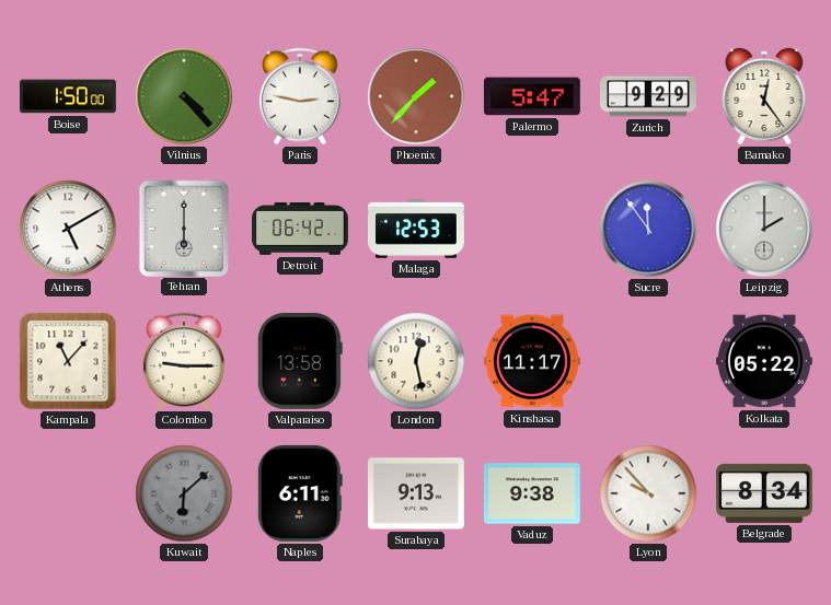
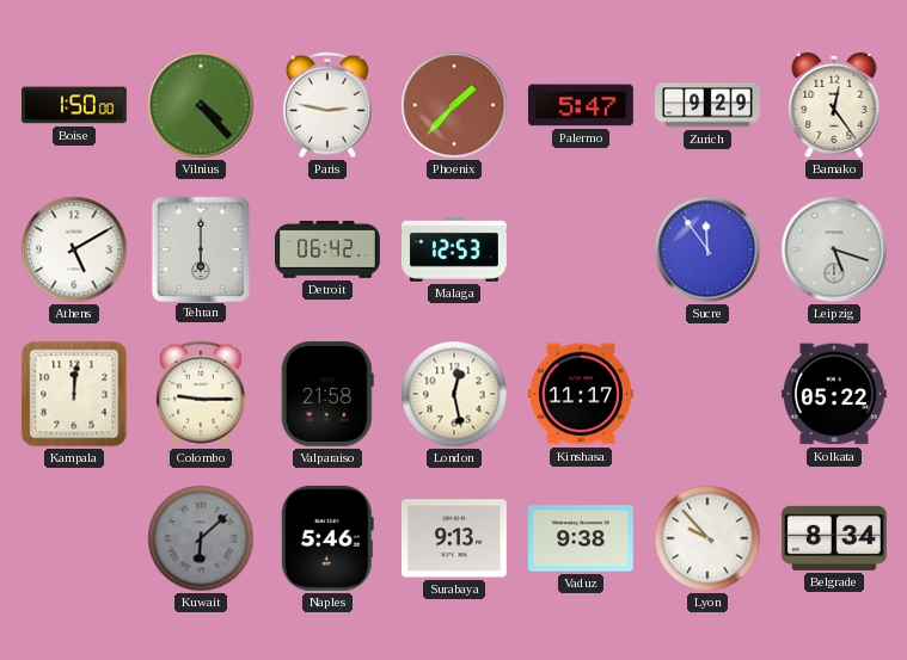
Leipzig: 2:00 -> 5:18
Kampala: 11:07 -> 12:01
Valparaiso: 13:58 -> 21:58
Naples: 6:11 -> 5:46
